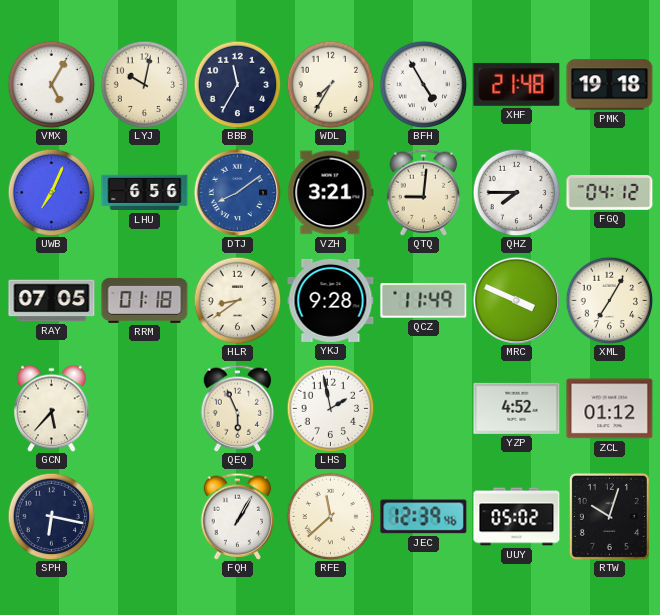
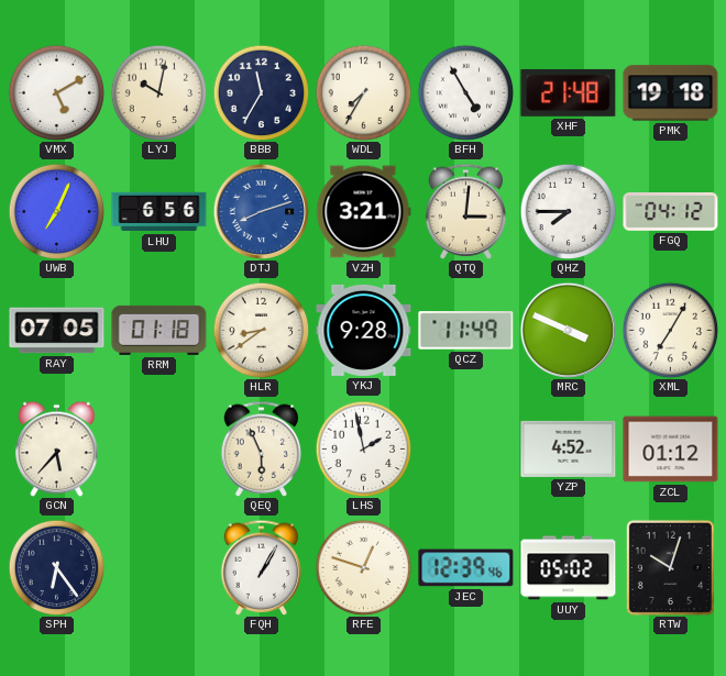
VMX: 5:05 -> 5:10
DTJ: 8:09 -> 8:12
QTQ: 9:01 -> 3:01
SPH: 6:17 -> 6:24
RFE: 11:38 -> 12:48
